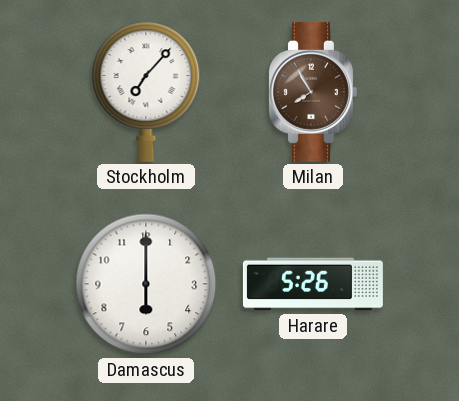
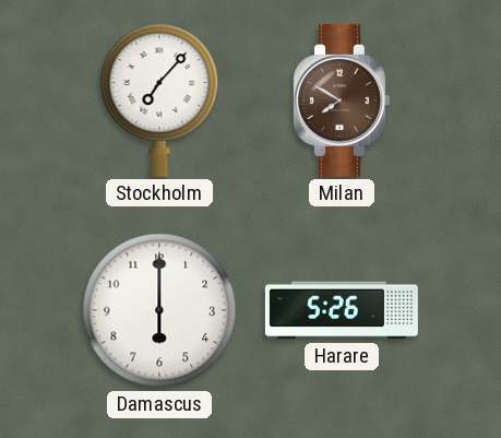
Milan: 7:55 -> 7:50
